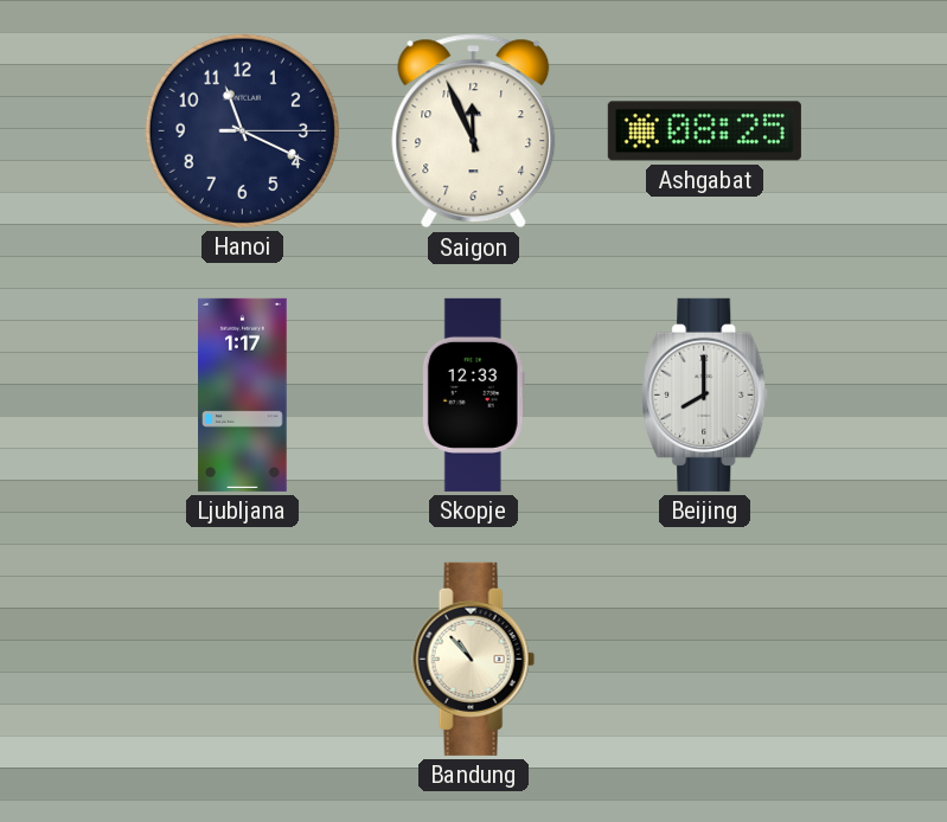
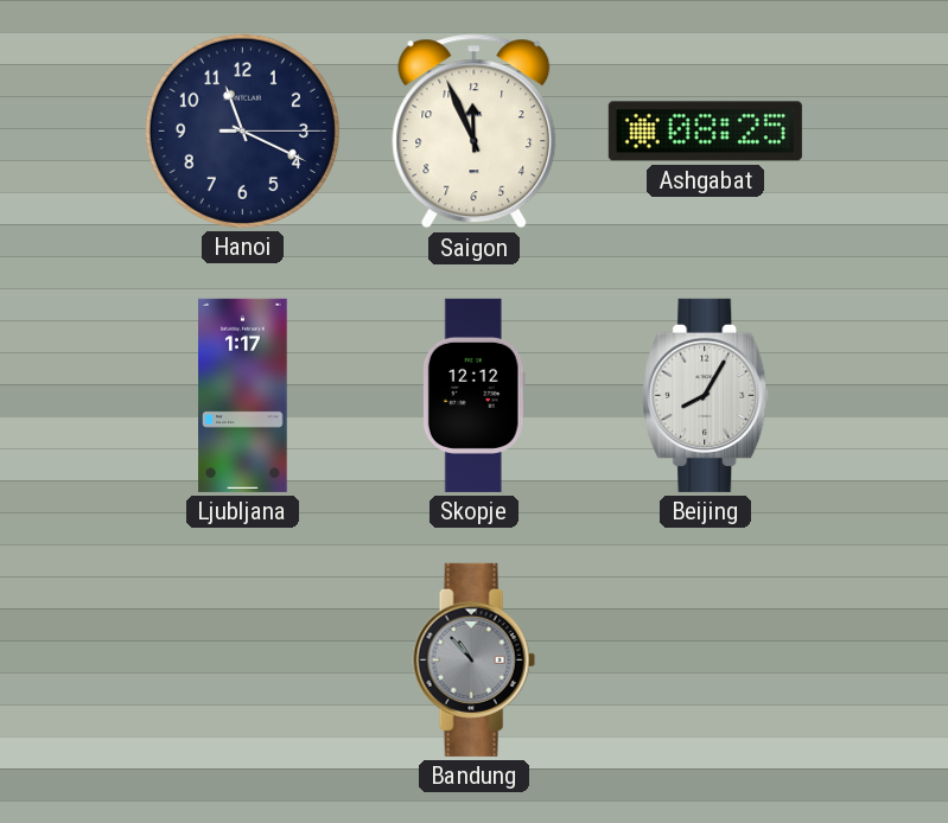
Skopje: 12:33 -> 12:12
Beijing: 8:00 -> 8:05
Bandung dial: cream -> grey
